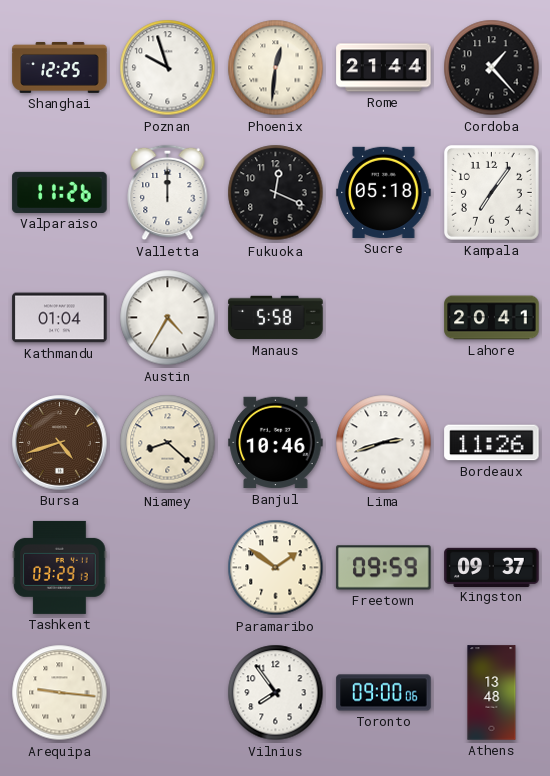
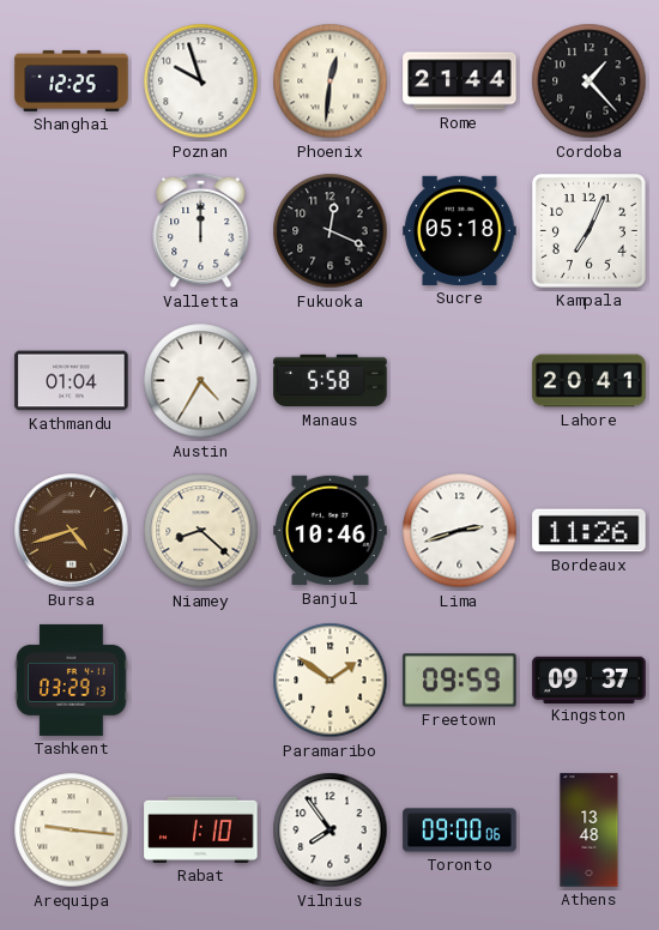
Valparaiso: 11:26 -> none
Kampala: 7:06 -> 7:04
Rabat: none -> 1:10
